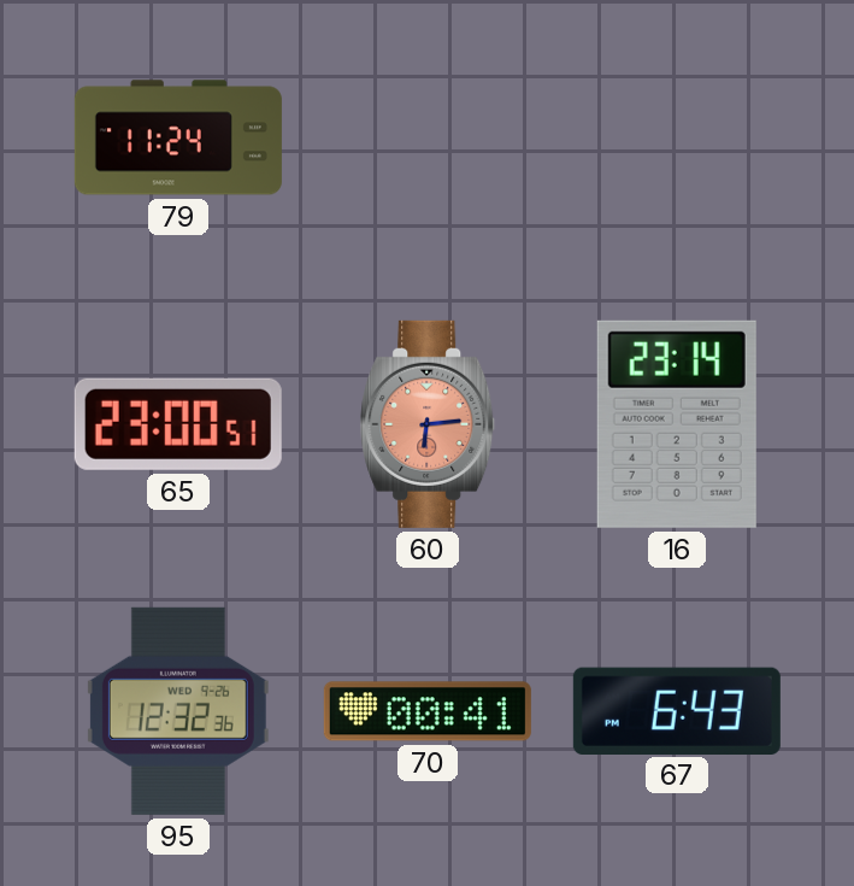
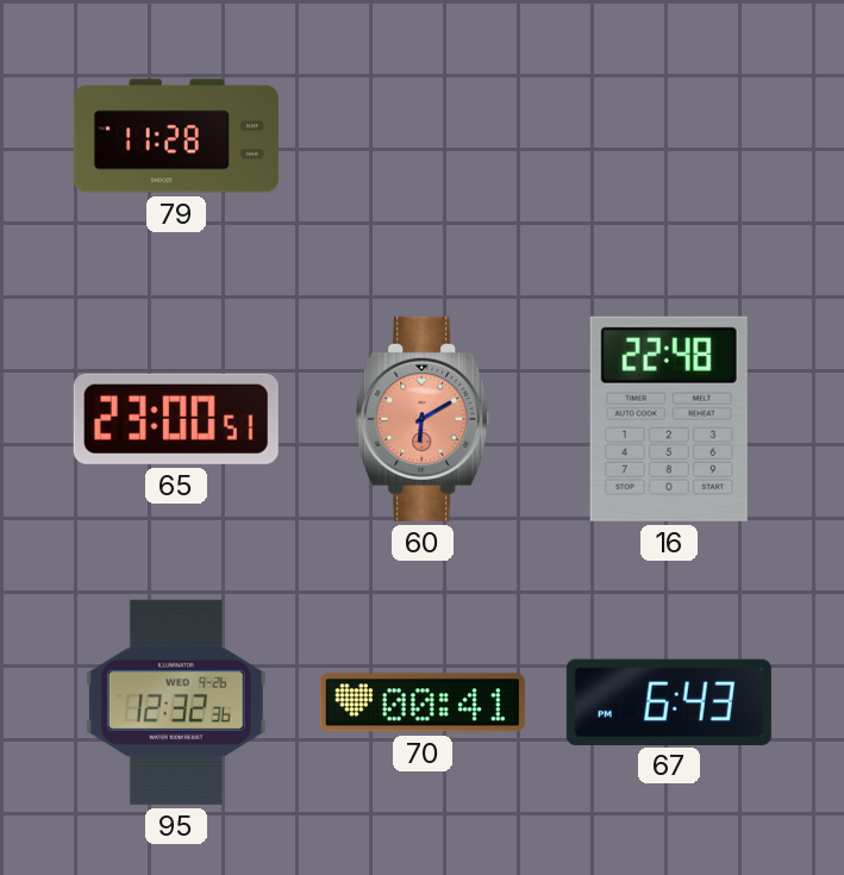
79: 11:24 -> 11:28
60: 6:14 -> 6:10
16: 23:14 -> 22:48
